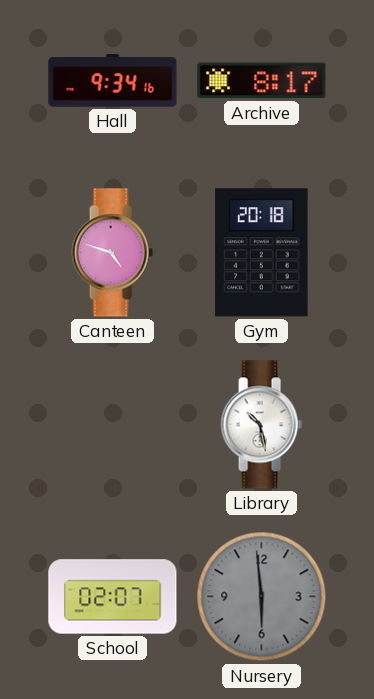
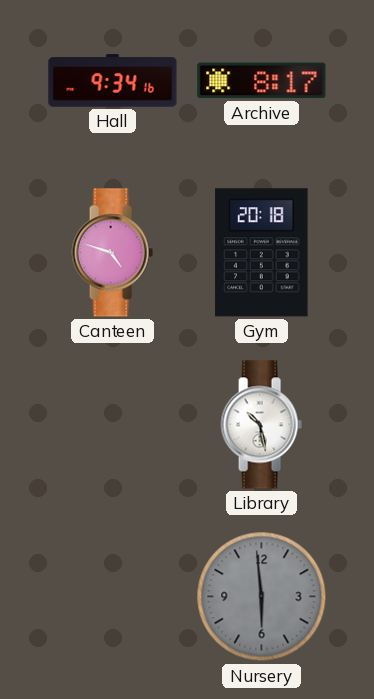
School: 02:07 -> none
